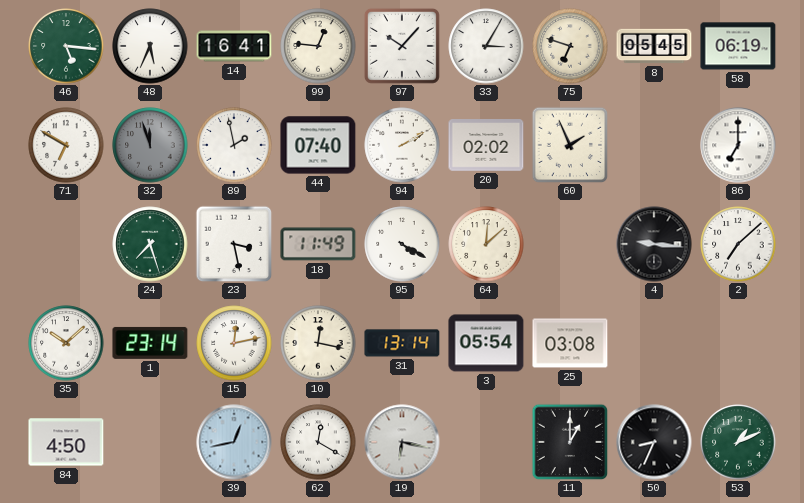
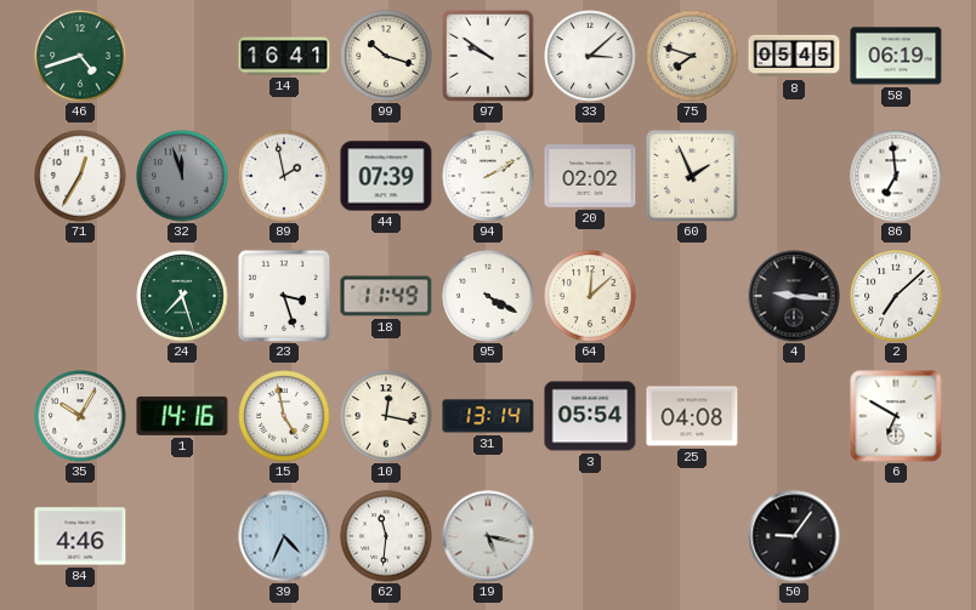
46: 5:16 -> 4:42
48: 5:34 -> none
99: 12:46 -> 10:18
97: 10:07 -> 9:51
33: 3:05 -> 3:08
75: 6:48 -> 7:48
71: 6:50 -> 12:35
44: 07:40 -> 07:39
86: 7:00 -> 6:59
23: 3:28 -> 3:27
35: 10:08 -> 10:05
1: 23:14 -> 14:16
15: 12:13 -> 4:58
25: 03:08 -> 04:08
6: none -> 6:50
84: 4:50 -> 4:46
39: 12:43 -> 4:34
62: 12:20 -> 11:31
19: 6:17 -> 5:17
11: 1:00 -> none
50: 8:34 -> 9:06
53: 1:11 -> none
